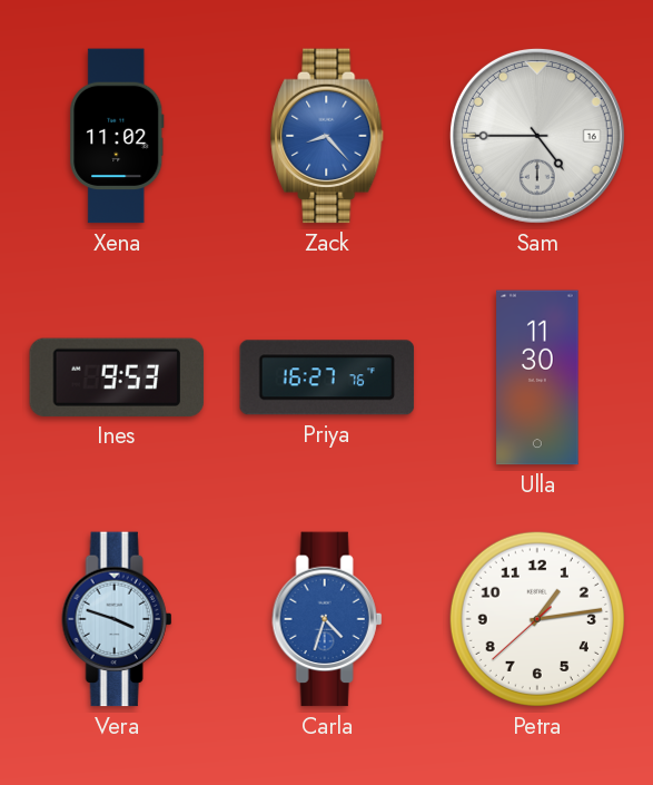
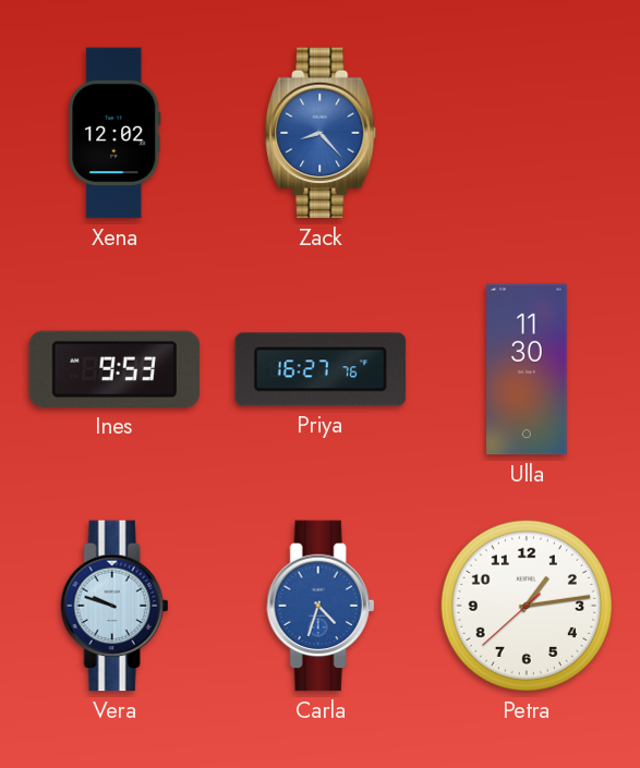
Xena: 11:02 -> 12:02
Sam: 4:45 -> none
Vera: 3:48 -> 9:48
